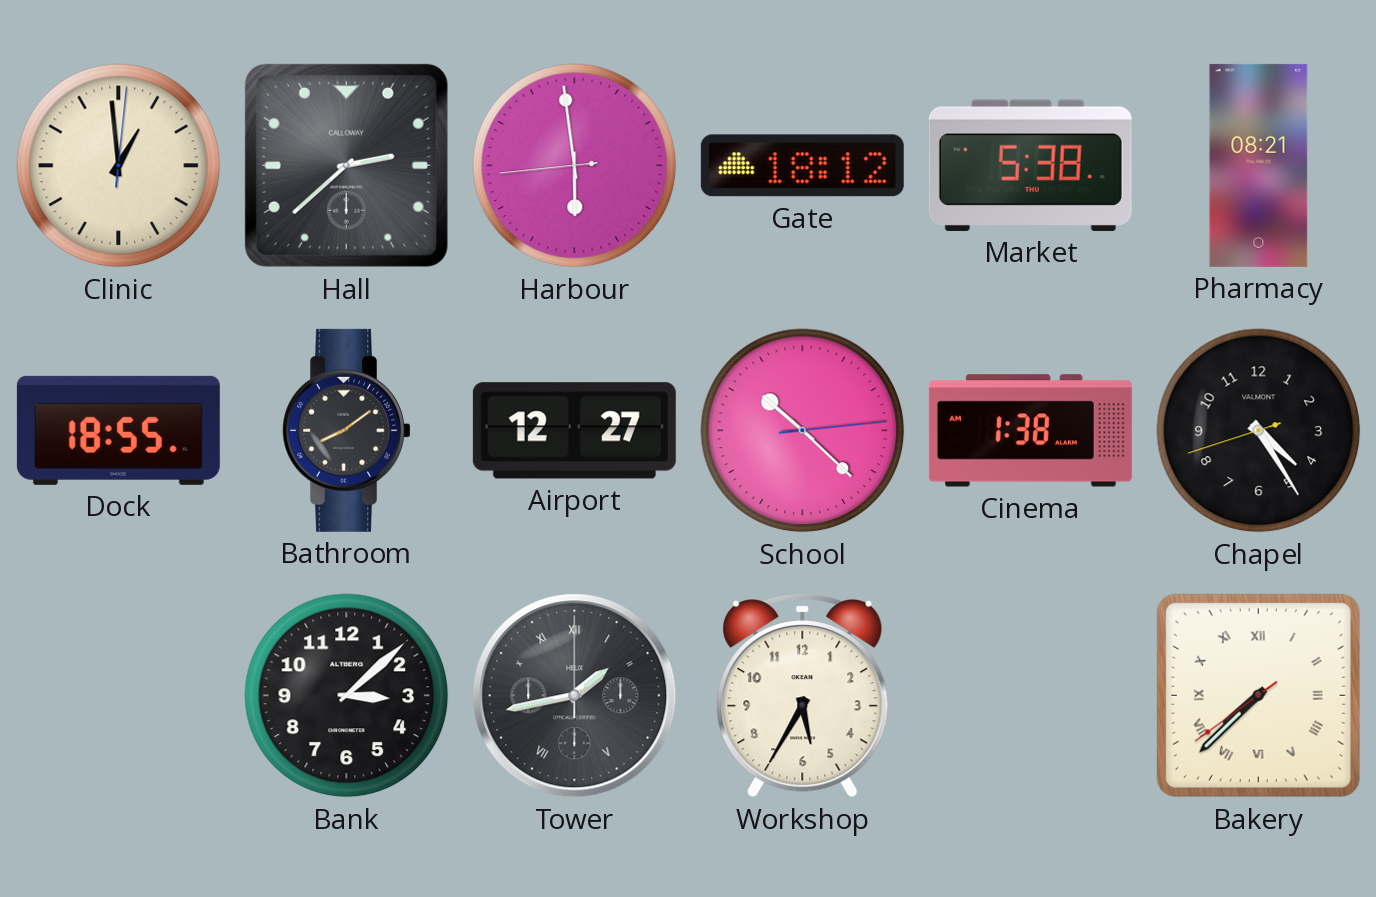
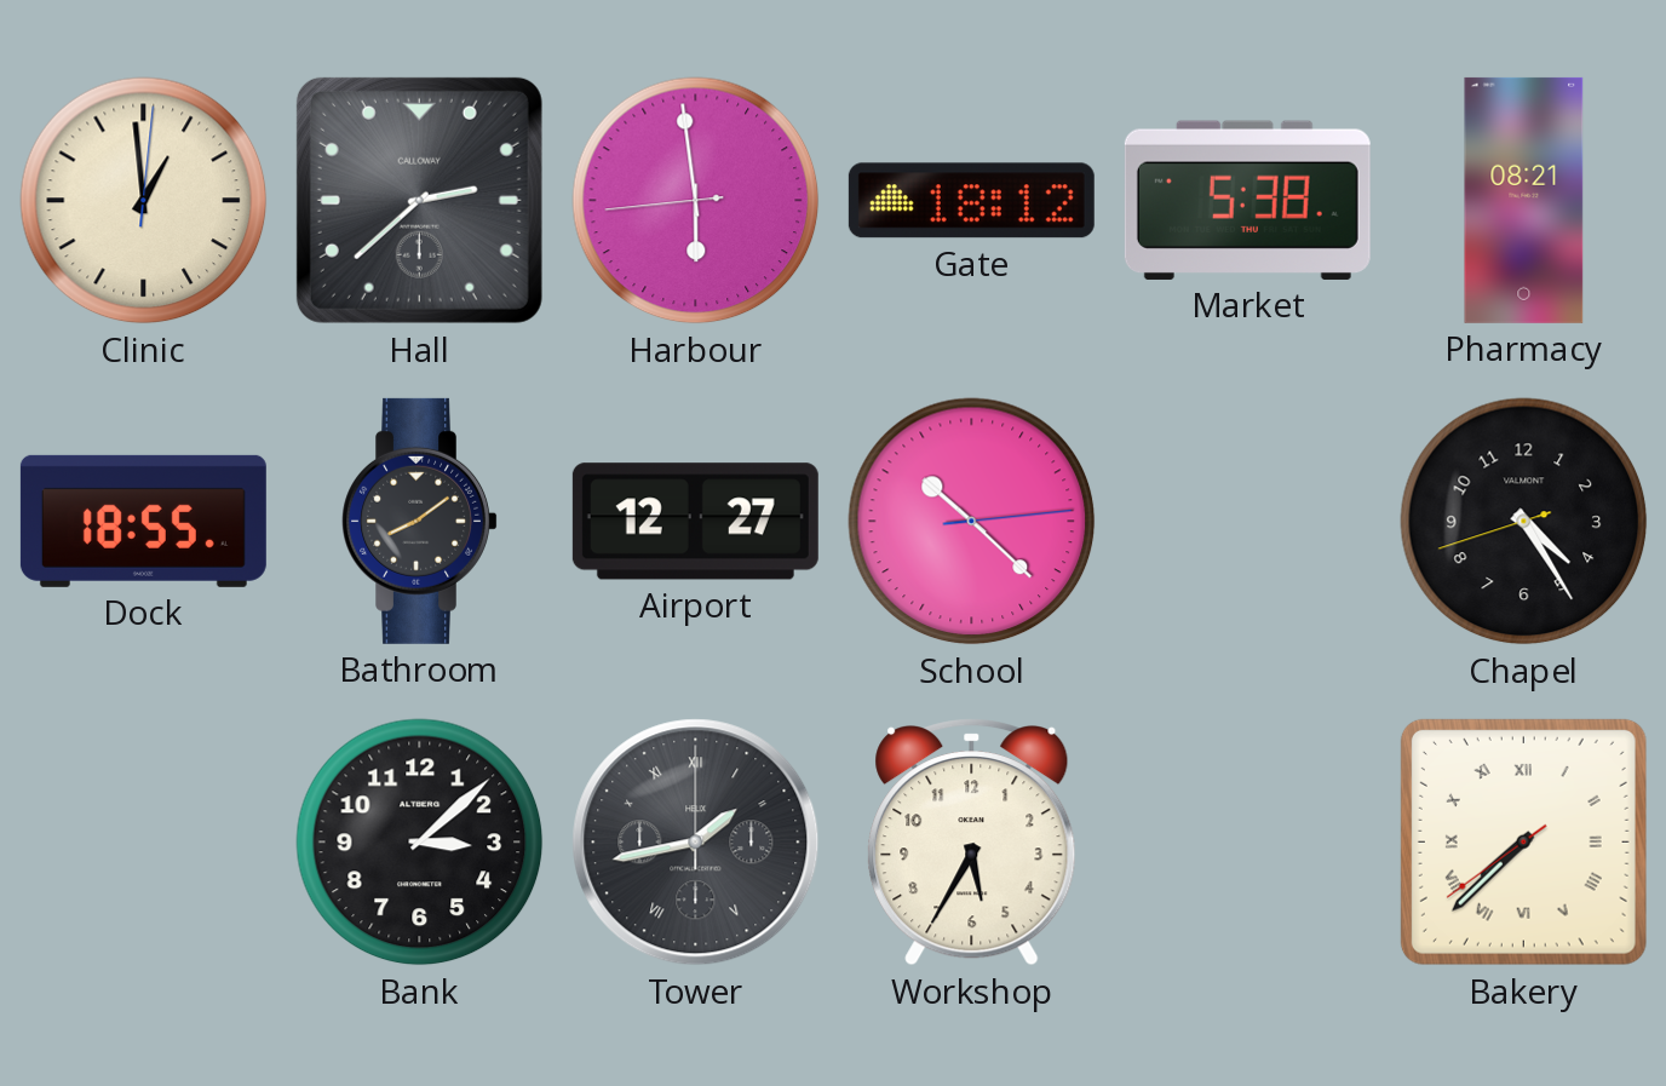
Cinema: 1:38 -> none
